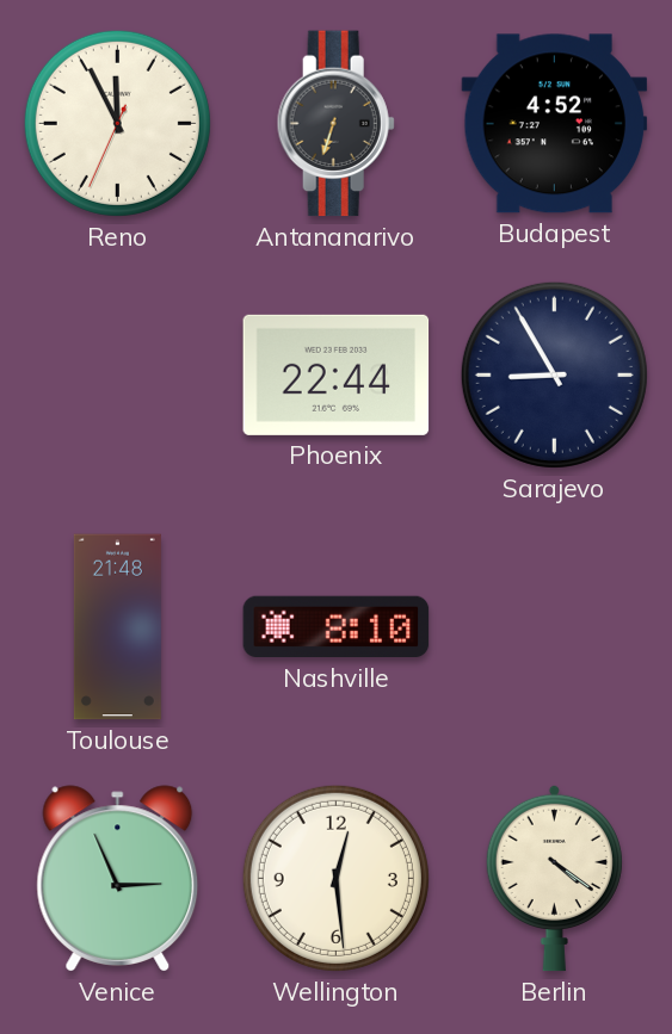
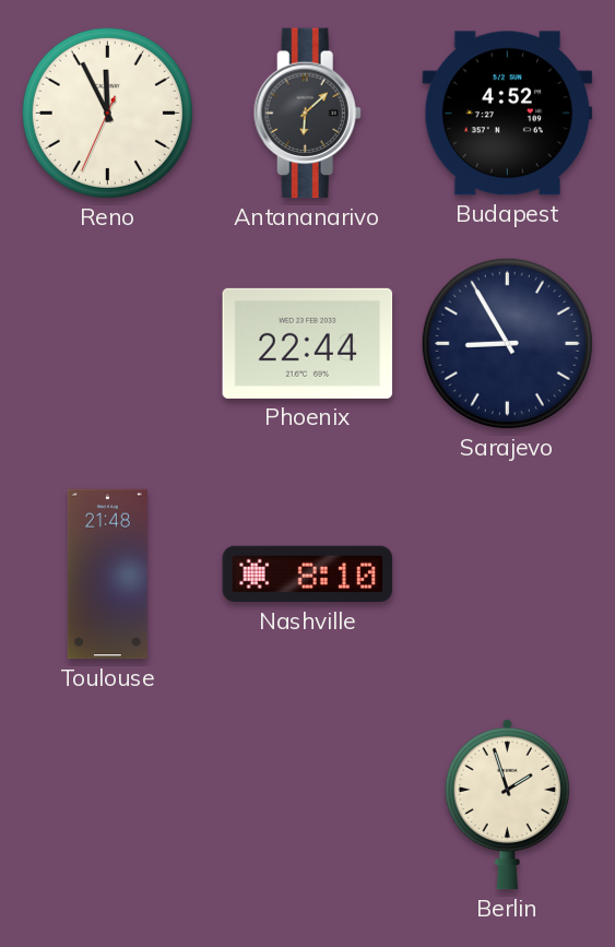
Antananarivo: 6:33 -> 6:08
Venice: 2:56 -> none
Wellington: 12:29 -> none
Berlin: 4:21 -> 1:57
